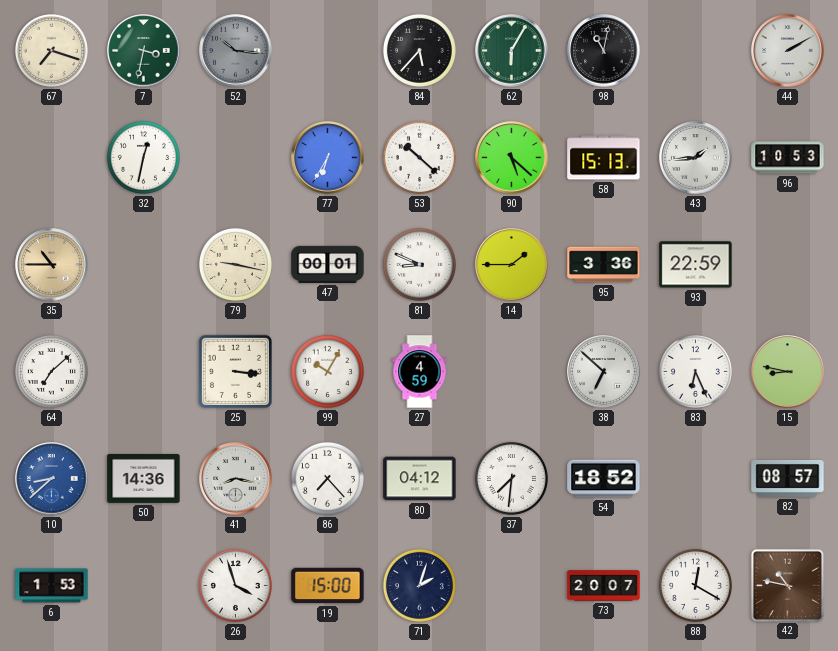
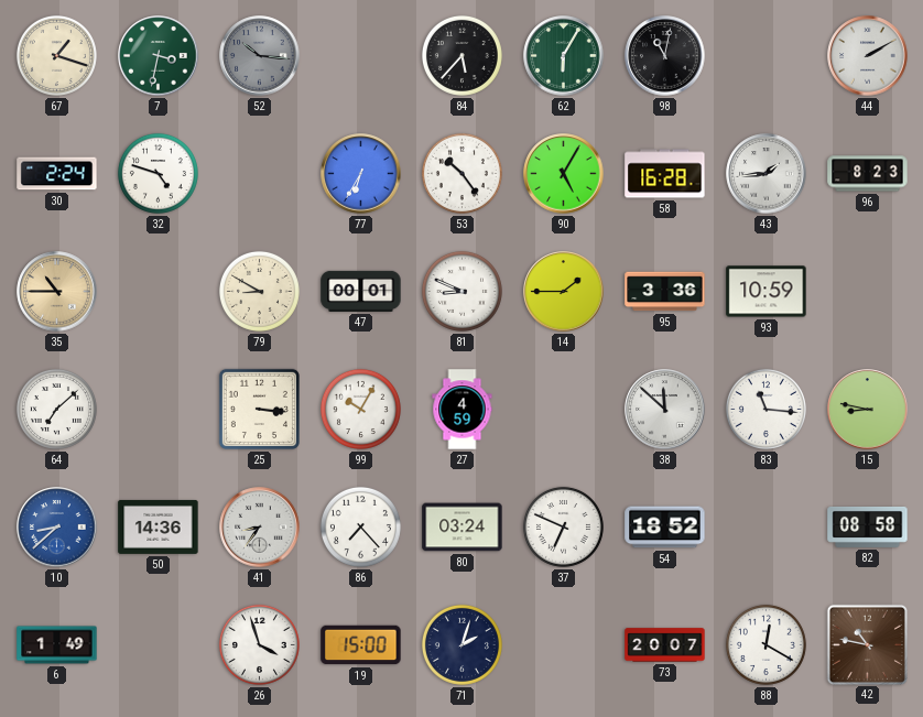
67: 7:18 -> 1:18
30: none -> 2:24
32: 12:32 -> 4:48
53: 10:22 -> 10:24
90: 5:22 -> 5:05
58: 15:13 -> 16:28
96: 10:53 -> 8:23
79: 9:17 -> 8:50
93: 22:59 -> 10:59
38: 6:52 -> 11:52
83: 6:26 -> 11:16
41: 8:17 -> 8:36
80: 04:12 -> 03:24
37: 7:31 -> 6:49
82: 08:57 -> 08:58
6: 1:53 -> 1:49
